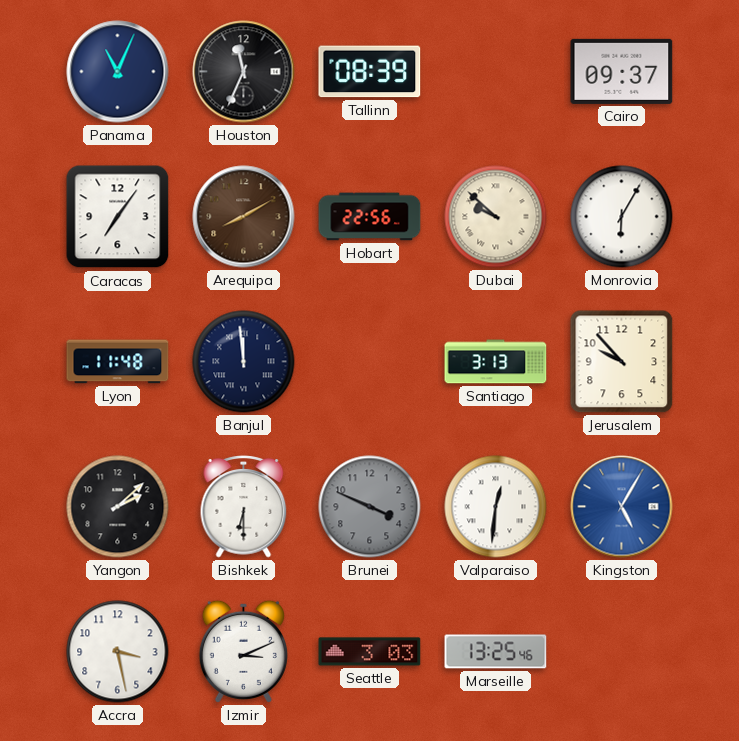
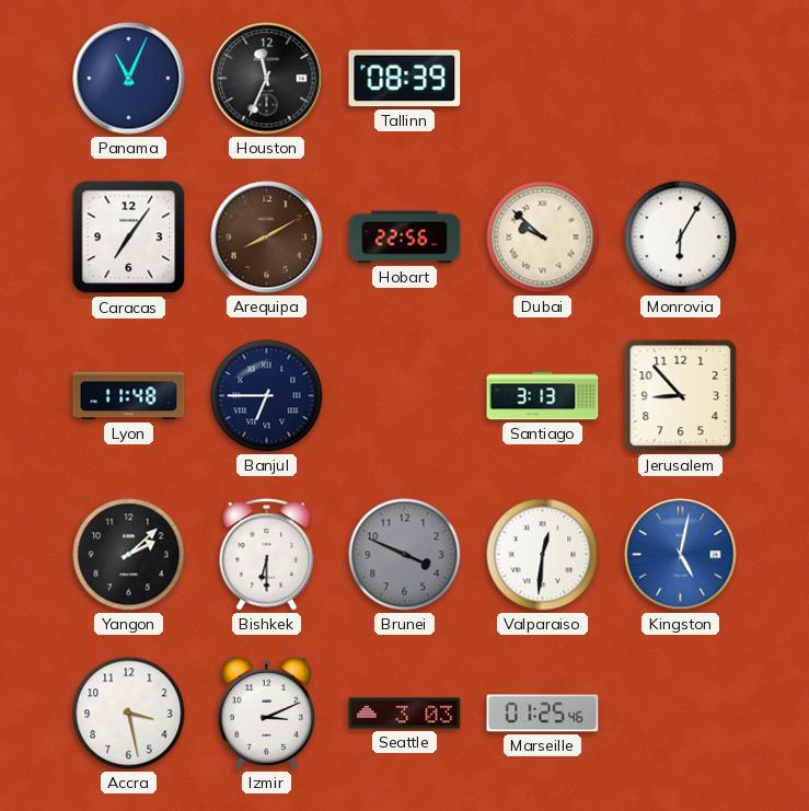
Cairo: 09:37 -> none
Banjul: 11:59 -> 6:45
Jerusalem: 9:53 -> 8:53
Kingston: 5:05 -> 5:02
Marseille: 13:25 -> 01:25
